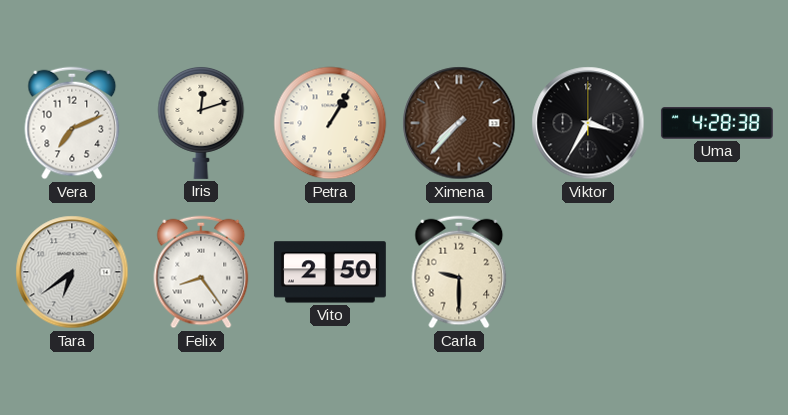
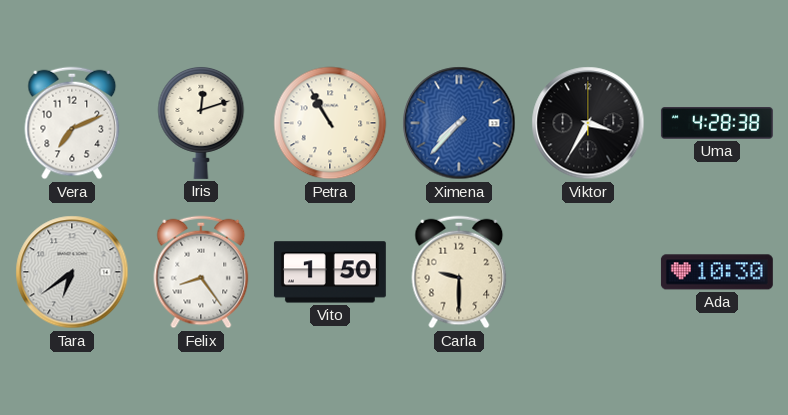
Petra: 1:05 -> 10:55
Ximena dial: brown -> blue
Vito: 2:50 -> 1:50
Ada: none -> 10:30
